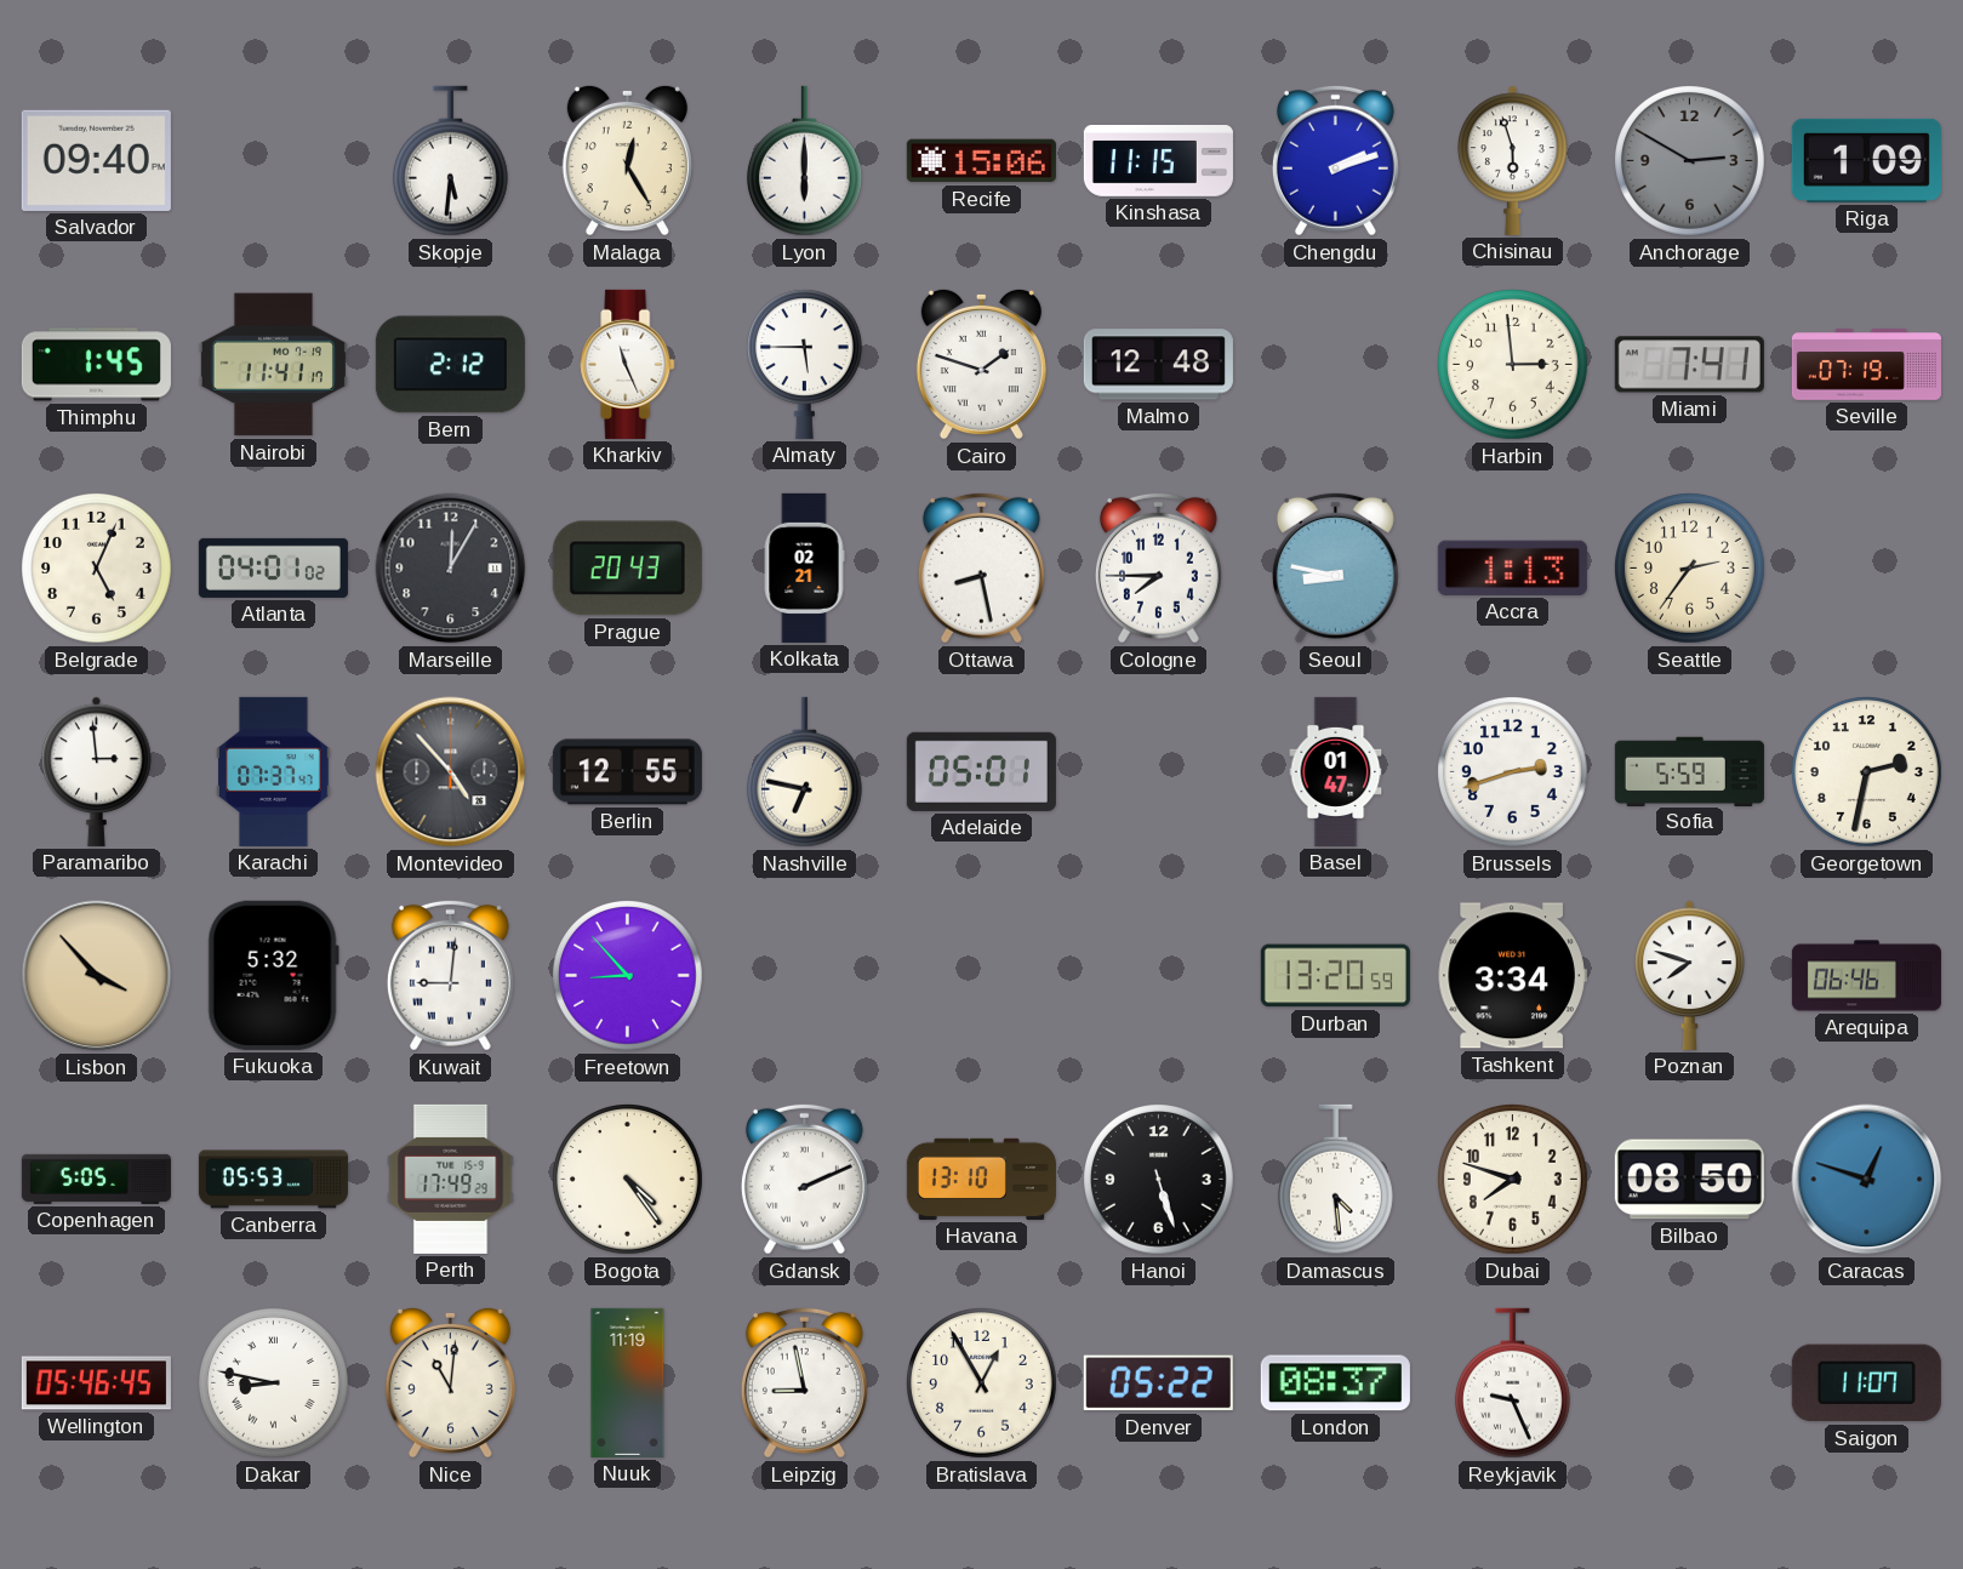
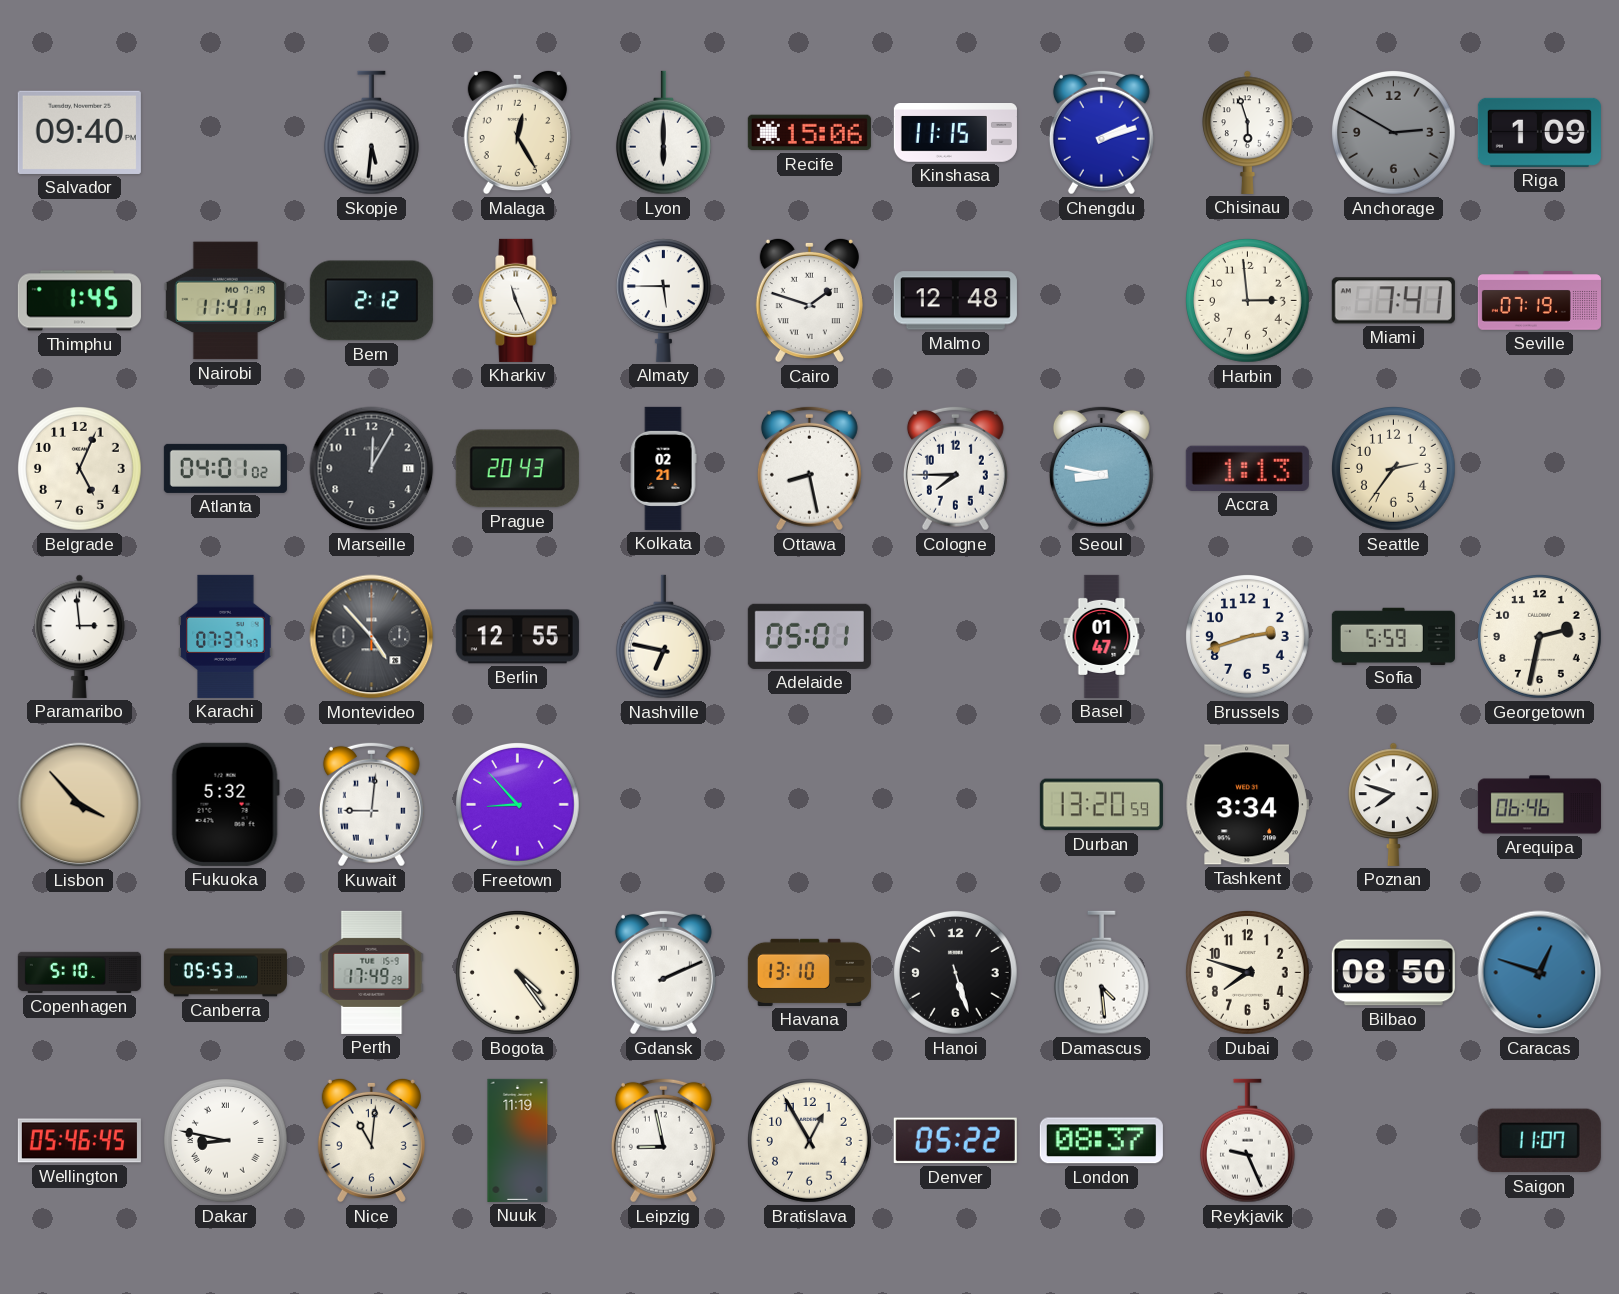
Copenhagen: 5:05 -> 5:10
